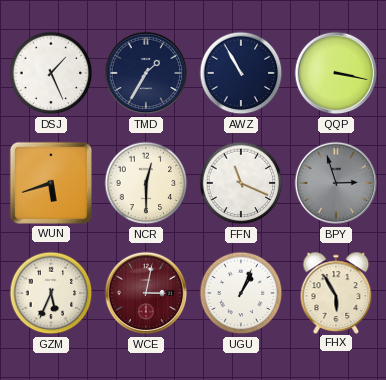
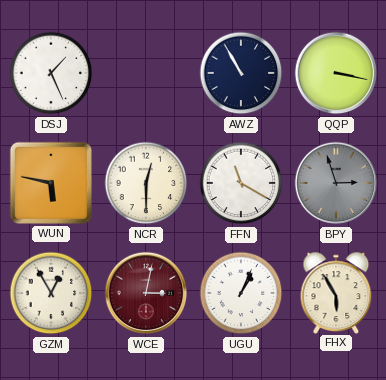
TMD: 1:35 -> none
WUN: 5:42 -> 5:47
FFN: 11:19 -> 11:20
GZM: 5:34 -> 12:55
